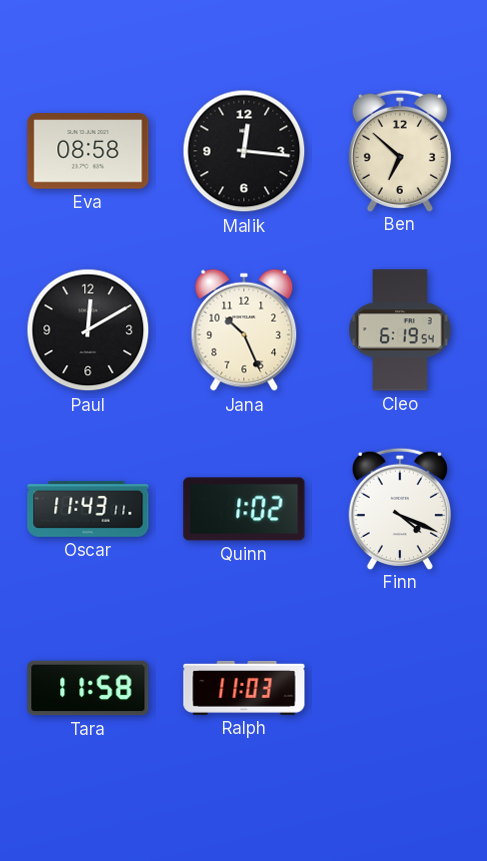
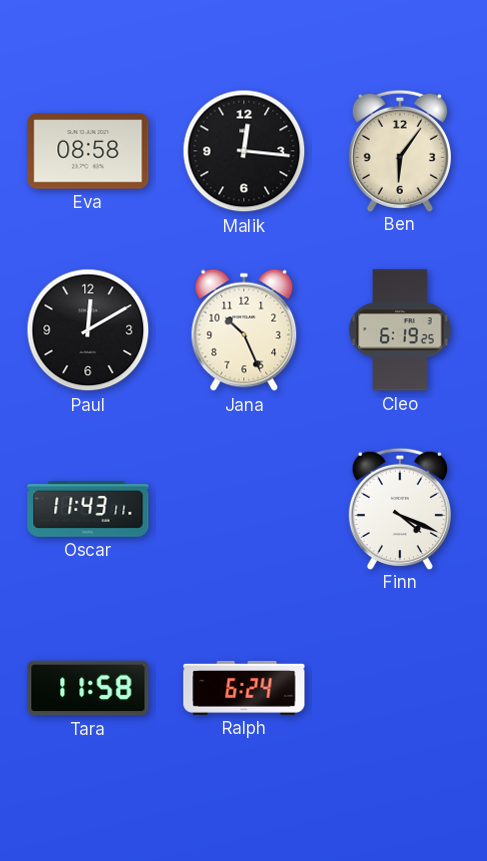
Ben: 6:52 -> 6:06
Cleo: 6:19:54 -> 6:19:25
Quinn: 1:02 -> none
Ralph: 11:03 -> 6:24
